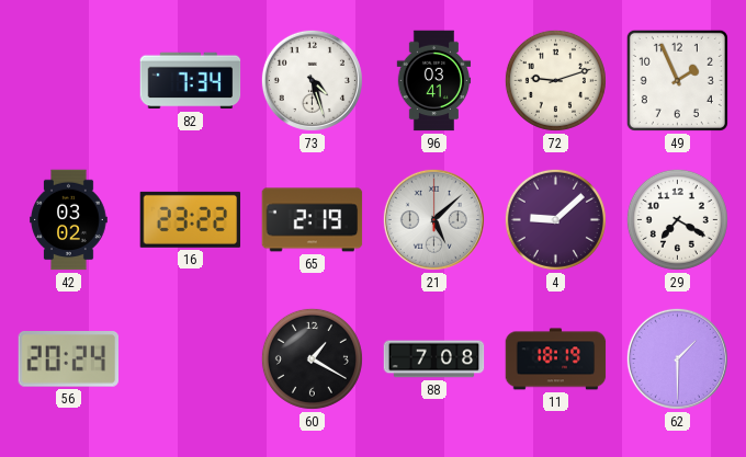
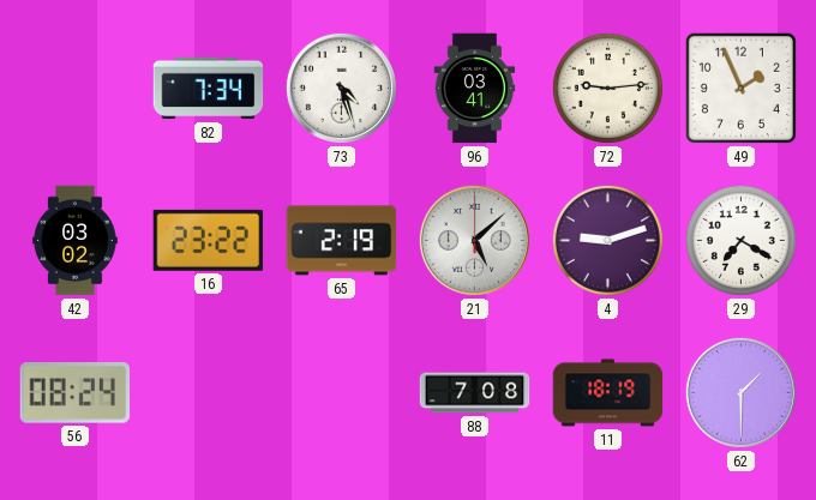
72: 9:12 -> 9:14
4: 9:08 -> 9:12
56: 20:24 -> 08:24
60: 1:20 -> none
